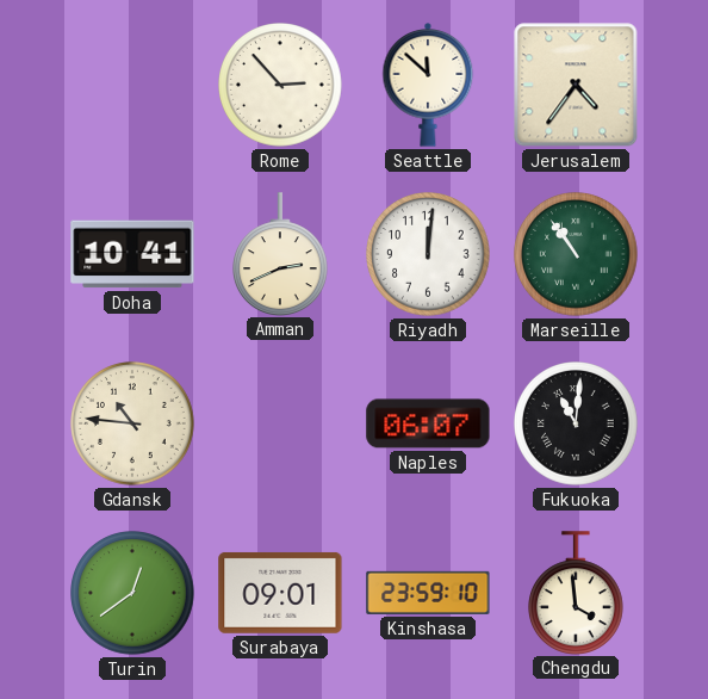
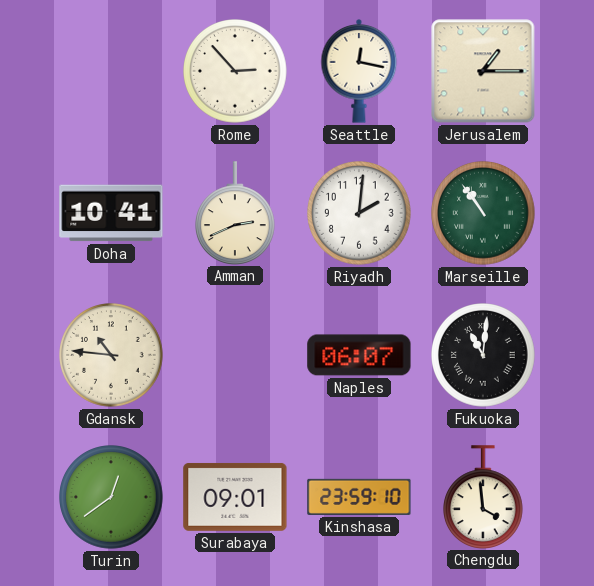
Seattle: 11:52 -> 12:17
Jerusalem: 4:36 -> 1:15
Riyadh: 12:01 -> 2:01
